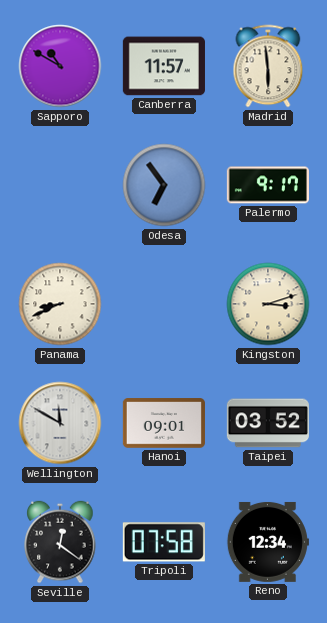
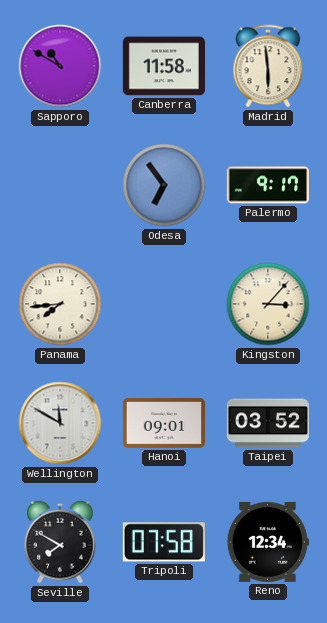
Canberra: 11:57 -> 11:58
Panama: 8:41 -> 7:44
Kingston: 3:12 -> 3:07
Seville: 12:21 -> 7:50
